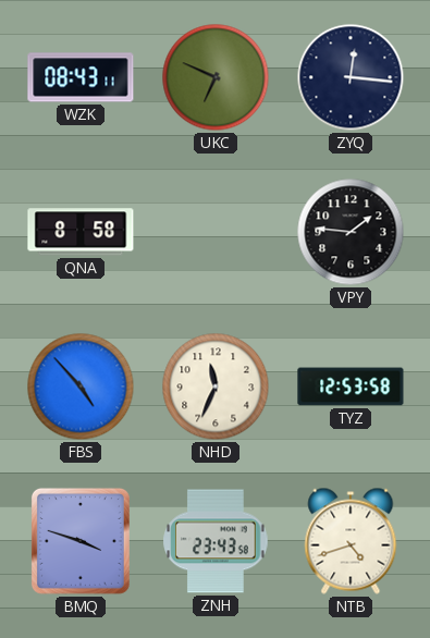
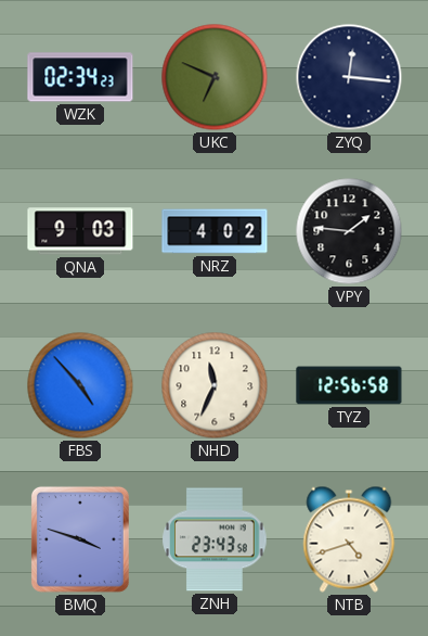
WZK: 08:43 -> 02:34
QNA: 8:58 -> 9:03
NRZ: none -> 4:02
TYZ: 12:53 -> 12:56
